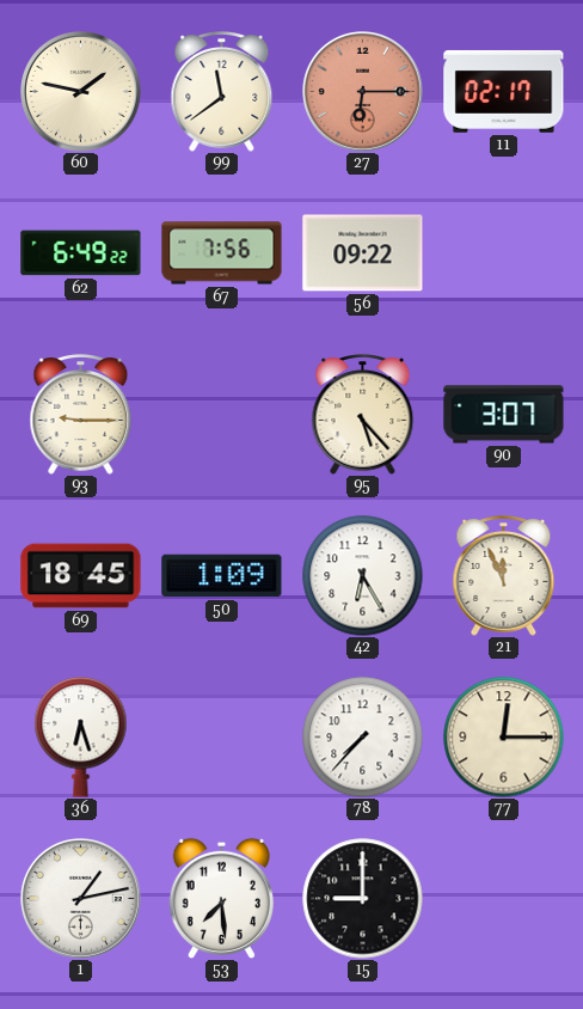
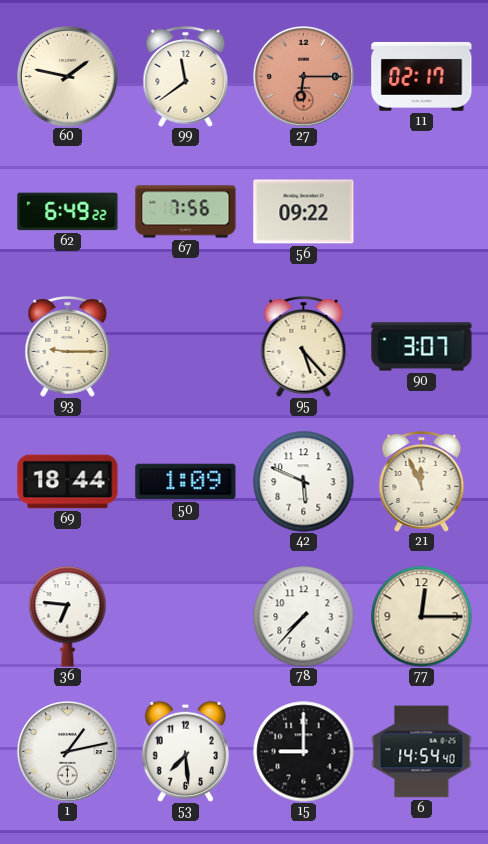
69: 18:45 -> 18:44
42: 6:25 -> 5:49
36: 6:27 -> 6:46
6: none -> 14:54
